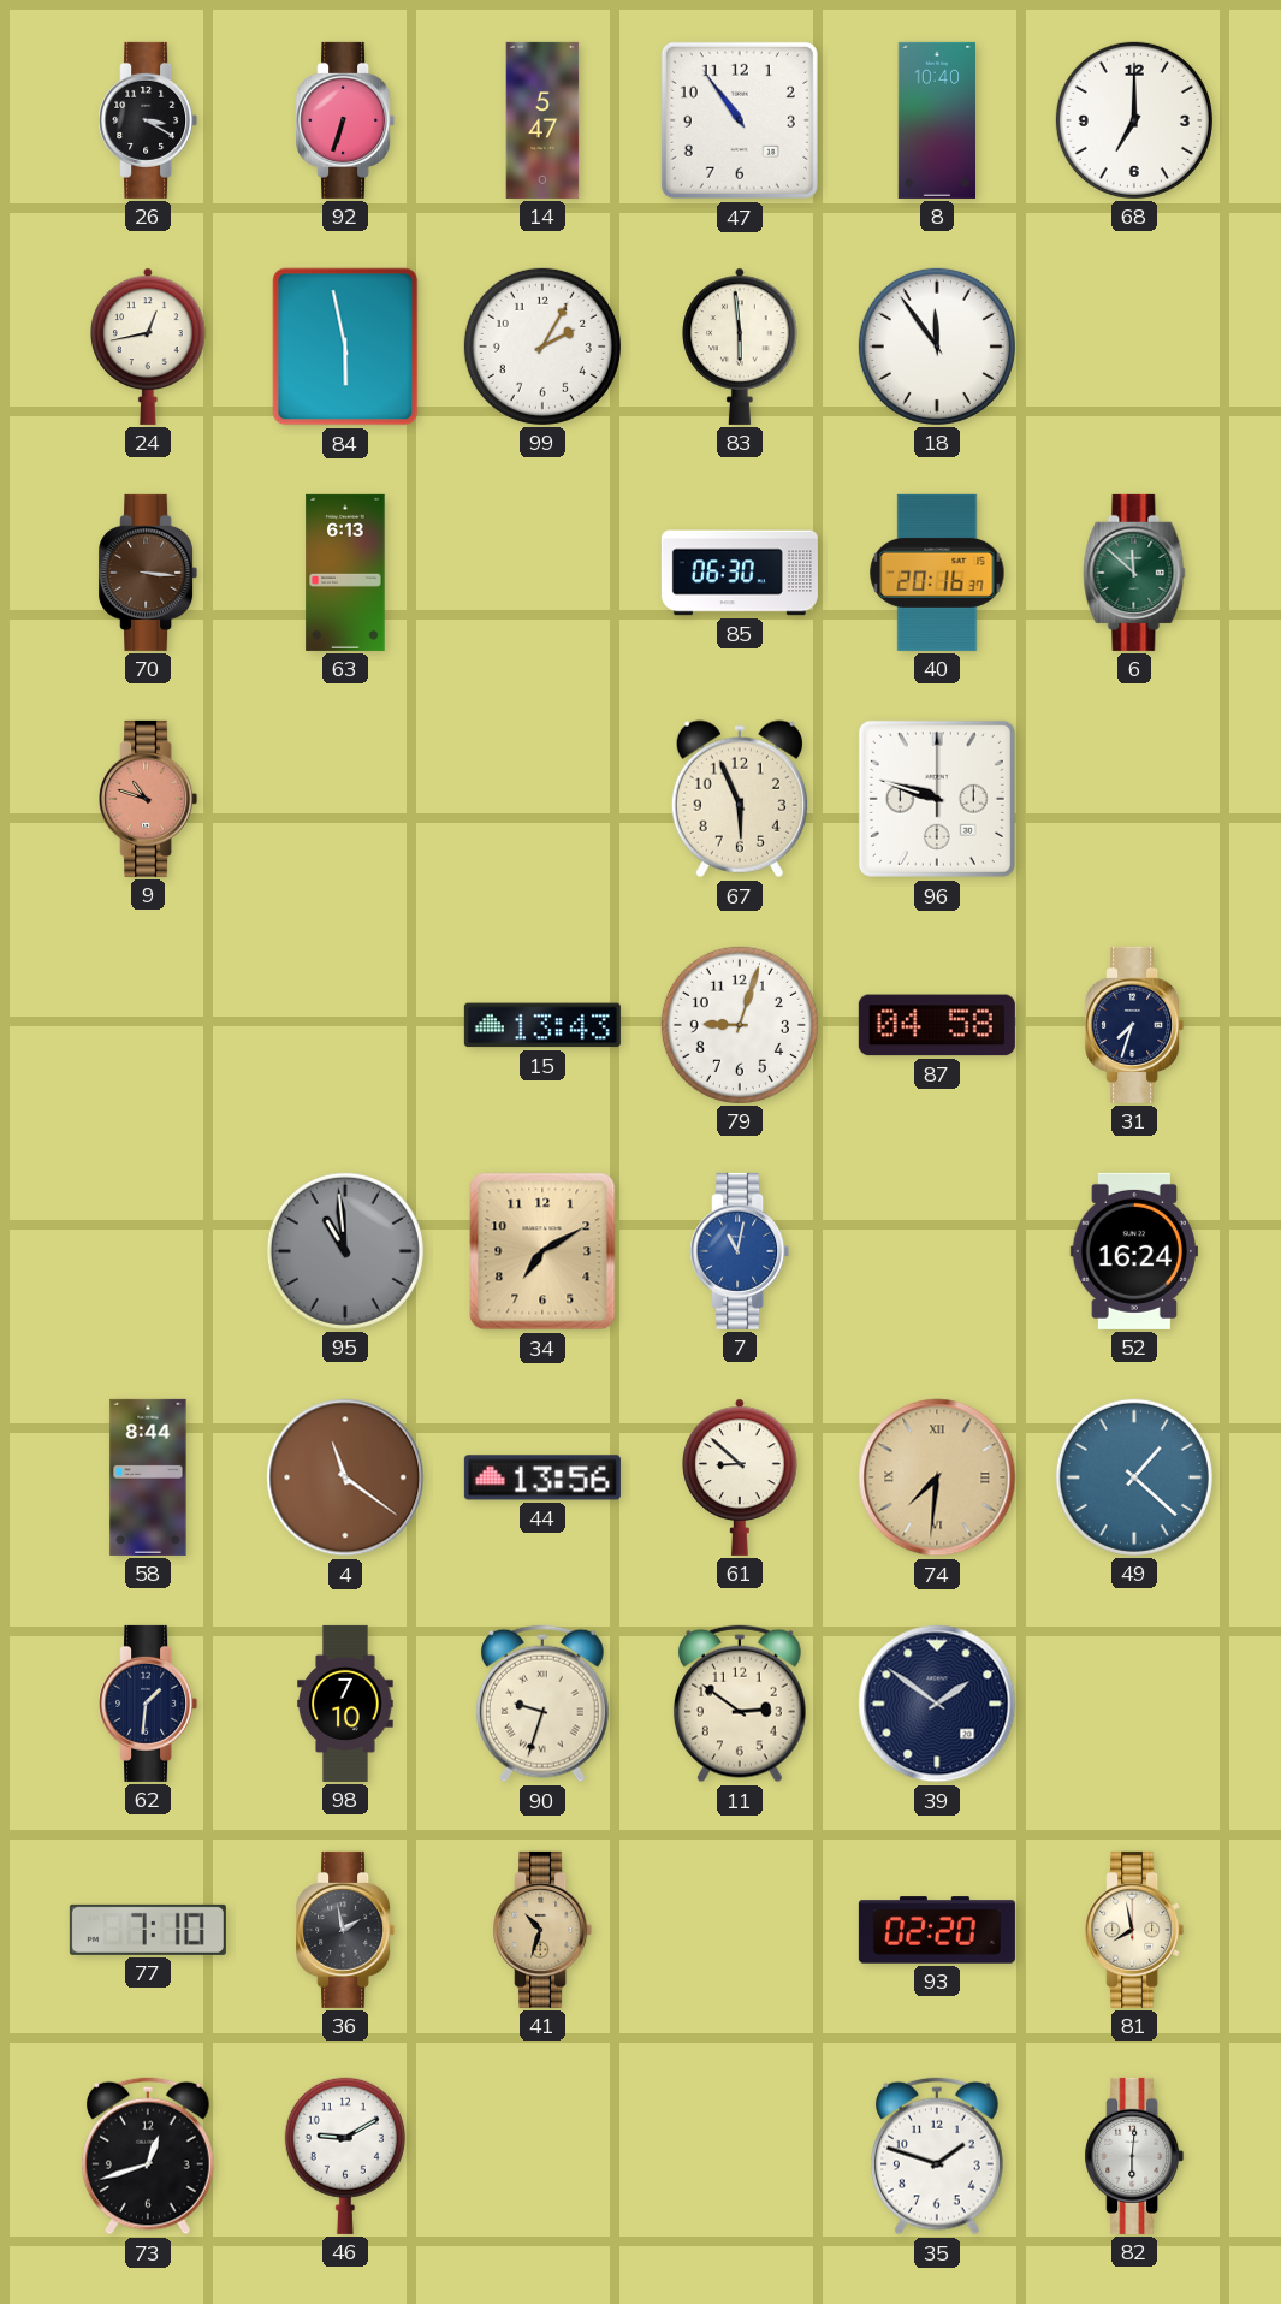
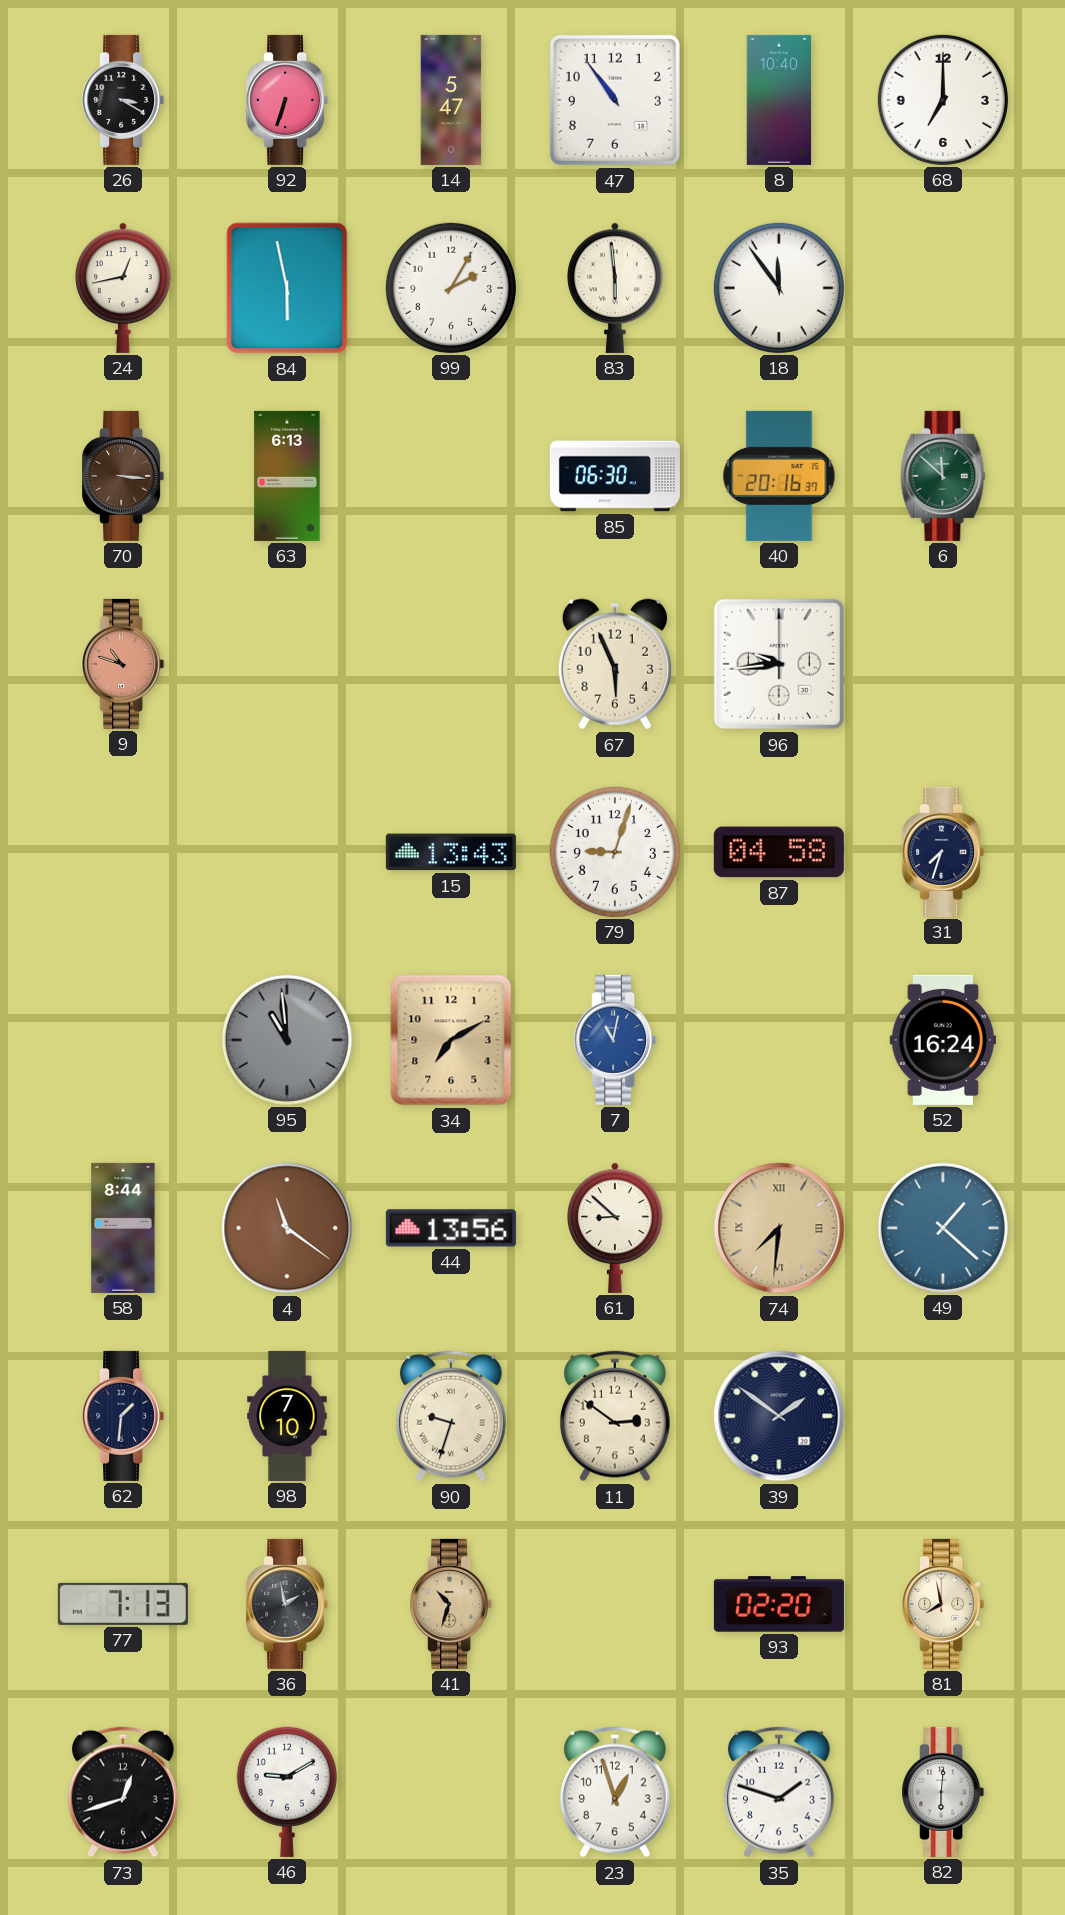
96: 9:48 -> 9:44
77: 7:10 -> 7:13
23: none -> 12:57
